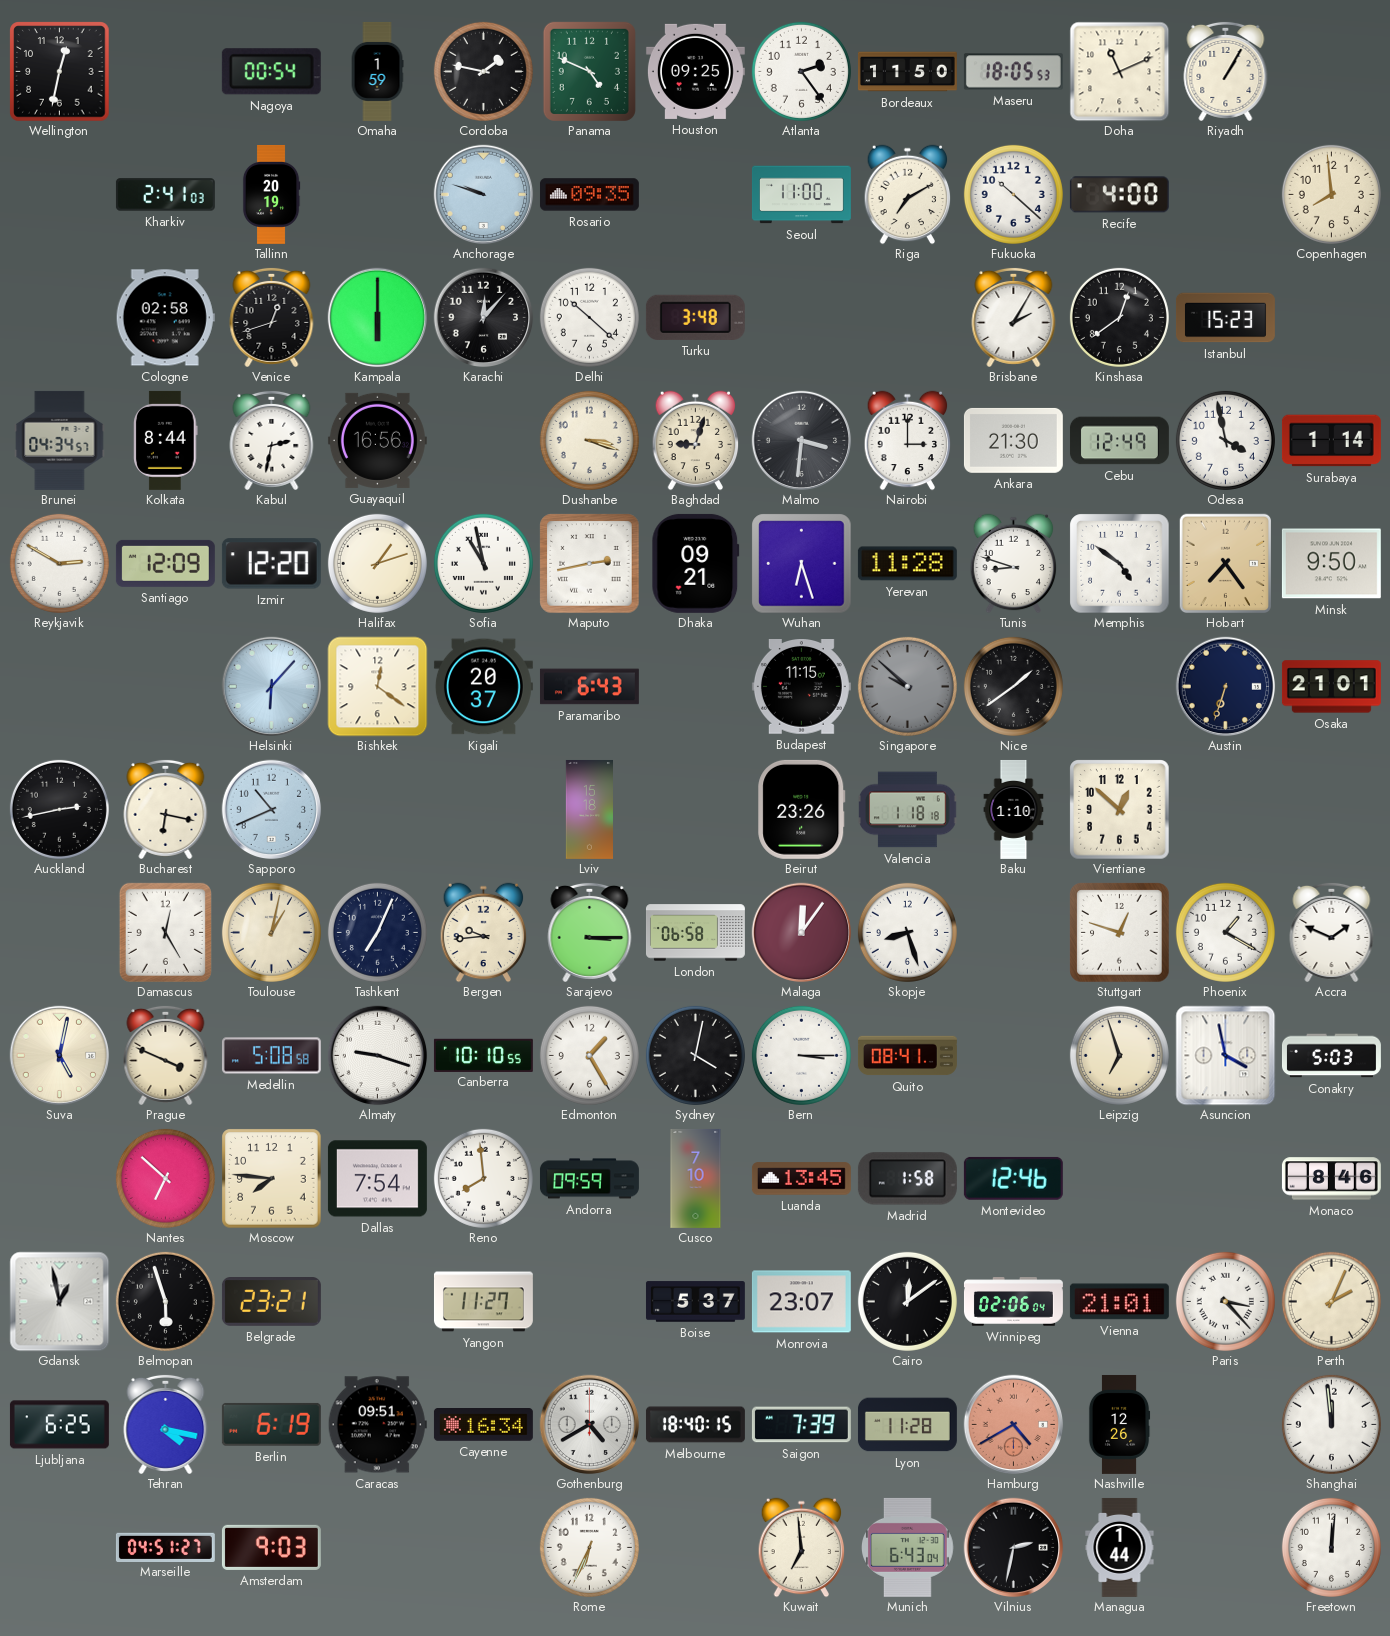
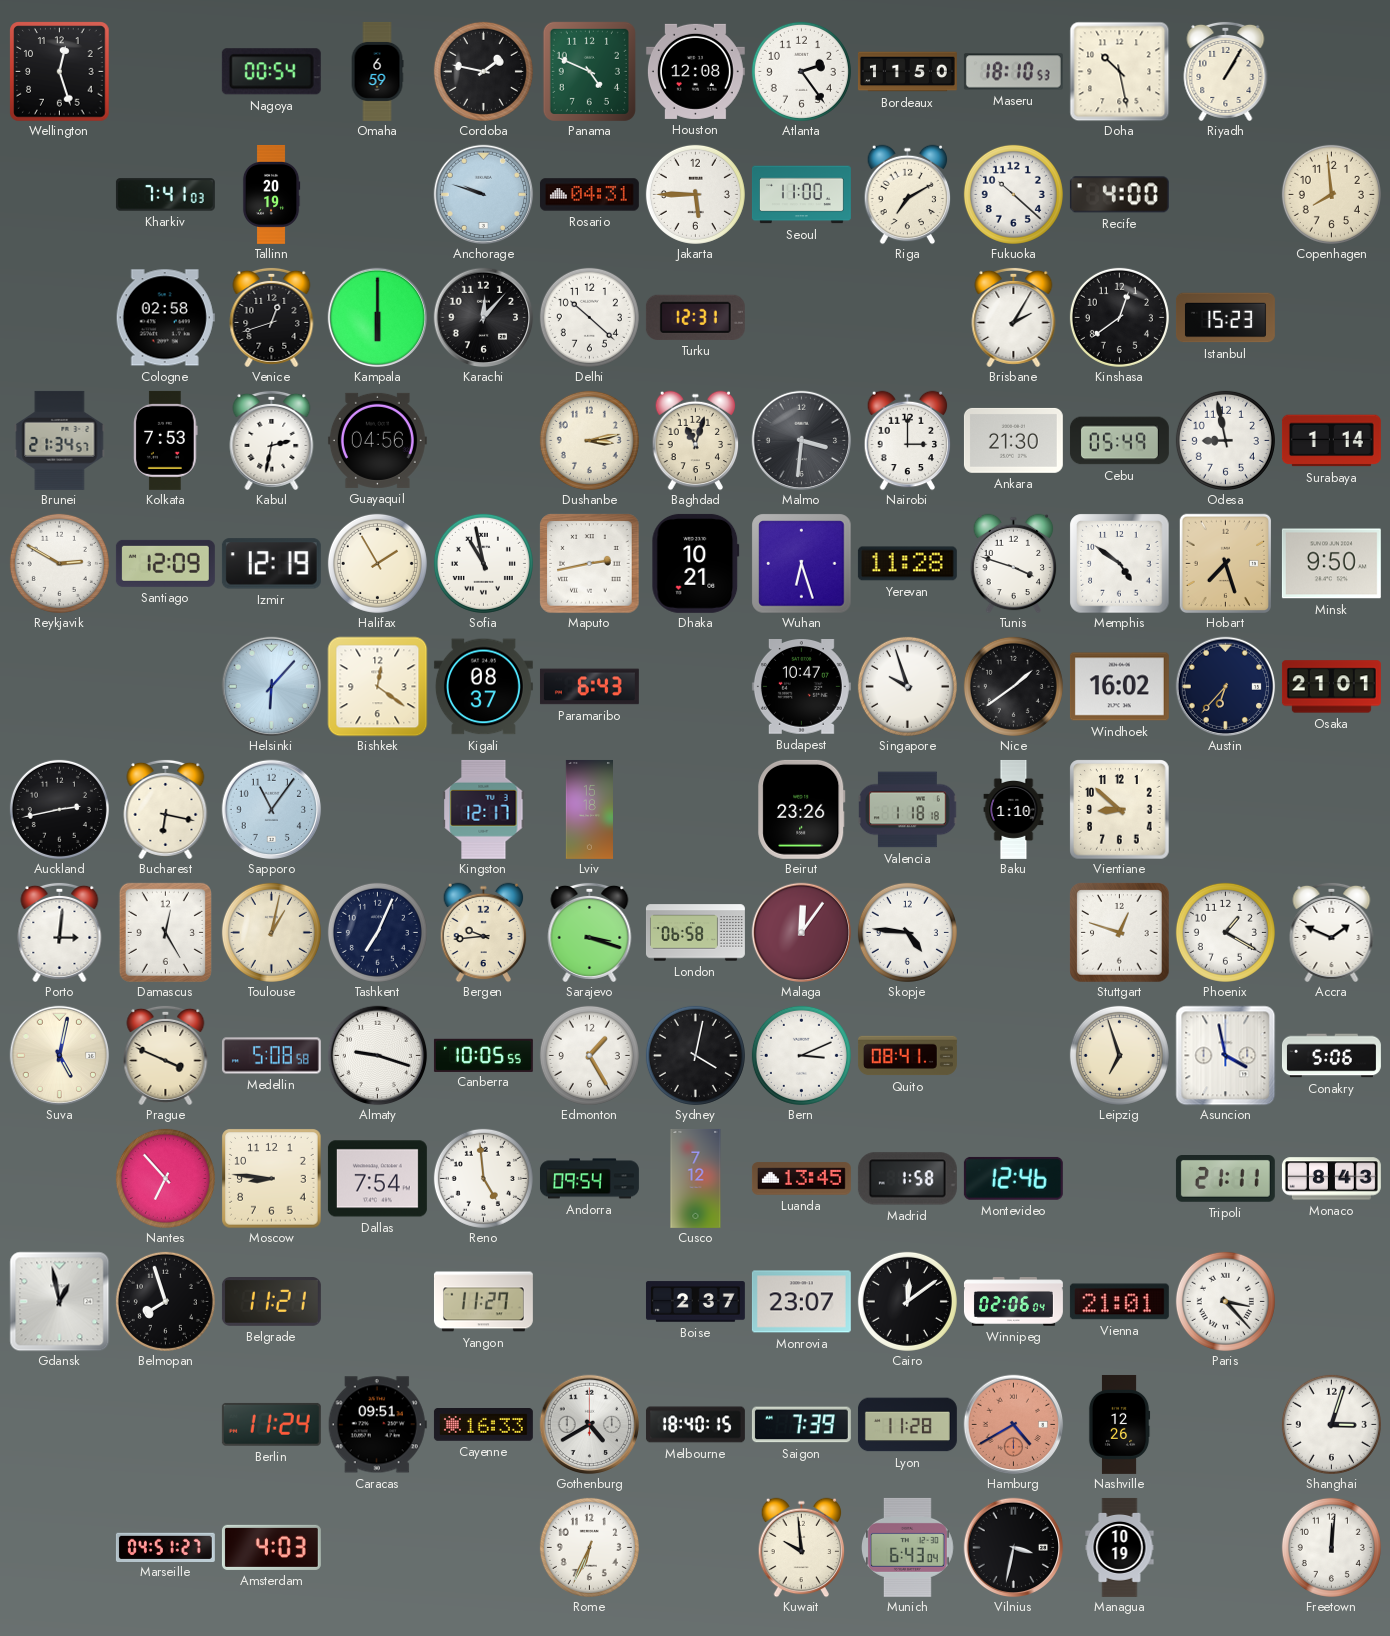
Wellington: 12:32 -> 12:27
Omaha: 1:59 -> 6:59
Houston: 09:25 -> 12:08
Maseru: 18:05 -> 18:10
Doha: 11:11 -> 10:28
Kharkiv: 2:41 -> 7:41
Rosario: 09:35 -> 04:31
Jakarta: none -> 5:45
Turku: 3:48 -> 12:31
Brunei: 04:34 -> 21:34
Kolkata: 8:44 -> 7:53
Guayaquil: 16:56 -> 04:56
Dushanbe: 3:18 -> 3:13
Baghdad: 9:03 -> 11:03
Cebu: 12:49 -> 05:49
Odesa: 3:58 -> 8:58
Izmir: 12:20 -> 12:19
Halifax: 1:12 -> 1:55
Dhaka: 09:21 -> 10:21
Tunis: 8:48 -> 3:48
Hobart: 7:24 -> 7:27
Kigali: 20:37 -> 08:37
Budapest: 11:15 -> 10:47
Singapore: 9:52 -> 9:57
Singapore dial: grey -> white
Windhoek: none -> 16:02
Austin: 6:33 -> 6:37
Sapporo: 10:41 -> 11:06
Kingston: none -> 12:17
Vientiane: 12:52 -> 8:52
Porto: none -> 3:01
Sarajevo: 3:15 -> 3:18
Skopje: 8:27 -> 4:46
Canberra: 10:10 -> 10:05
Bern: 3:15 -> 3:11
Conakry: 5:03 -> 5:06
Nantes: 6:52 -> 6:53
Moscow: 7:46 -> 8:46
Reno: 7:59 -> 4:59
Andorra: 09:59 -> 09:54
Cusco: 7:10 -> 7:12
Tripoli: none -> 21:11
Monaco: 8:46 -> 8:43
Belmopan: 5:57 -> 7:57
Belgrade: 23:21 -> 11:21
Boise: 5:37 -> 2:37
Perth: 2:04 -> none
Ljubljana: 6:25 -> none
Tehran: 4:17 -> none
Berlin: 6:19 -> 11:24
Cayenne: 16:34 -> 16:33
Shanghai: 11:59 -> 3:03
Amsterdam: 9:03 -> 4:03
Kuwait: 6:59 -> 9:59
Vilnius: 2:32 -> 3:32
Managua: 1:44 -> 10:19
